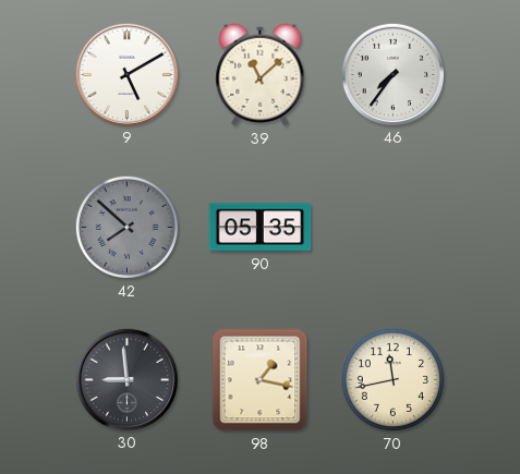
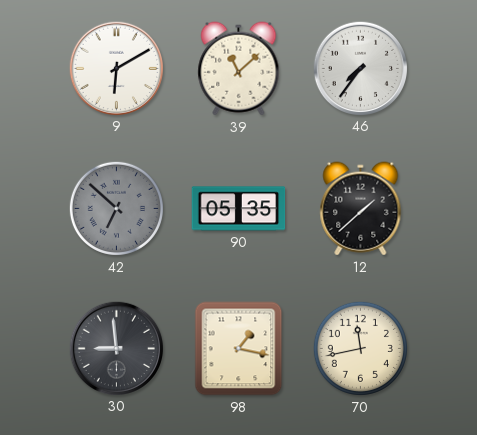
9: 5:10 -> 6:10
42: 7:52 -> 6:52
12: none -> 1:38
